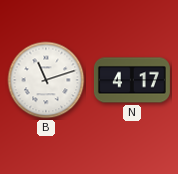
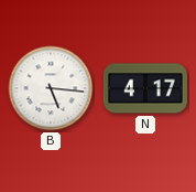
B: 11:12 -> 5:16
